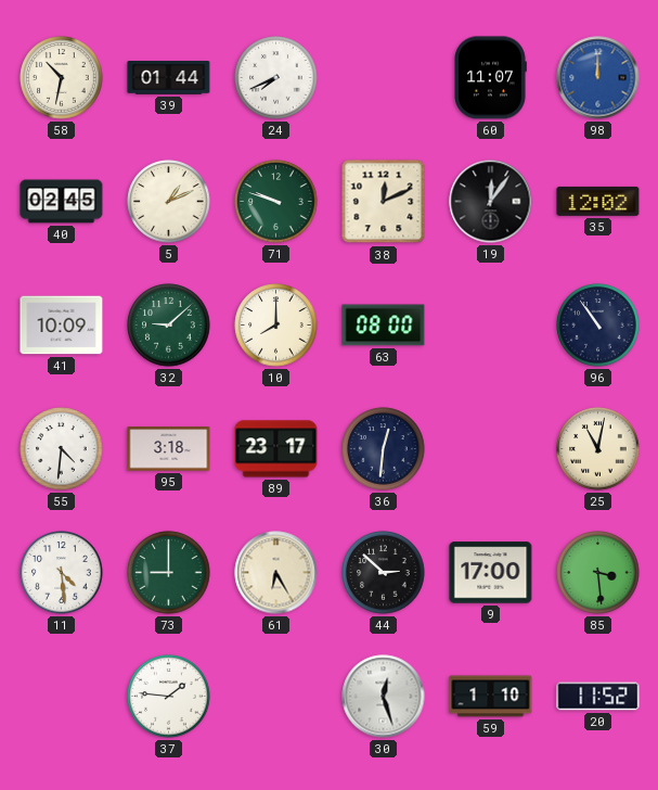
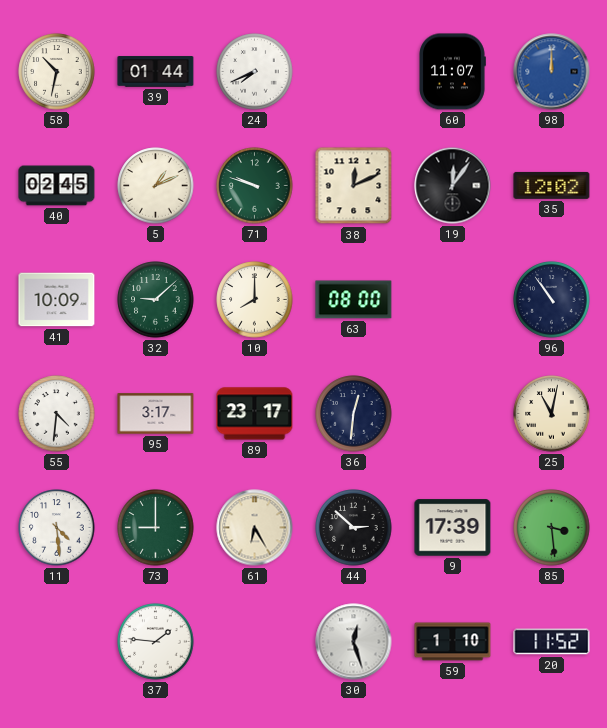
95: 3:18 -> 3:17
9: 17:00 -> 17:39
